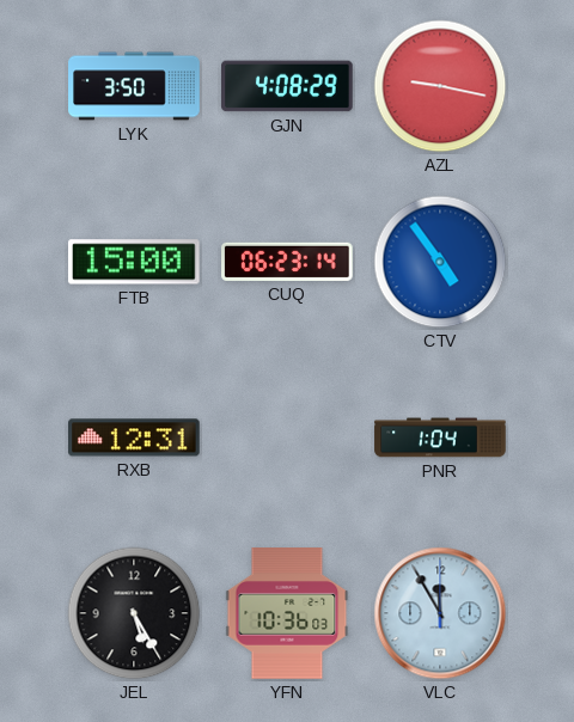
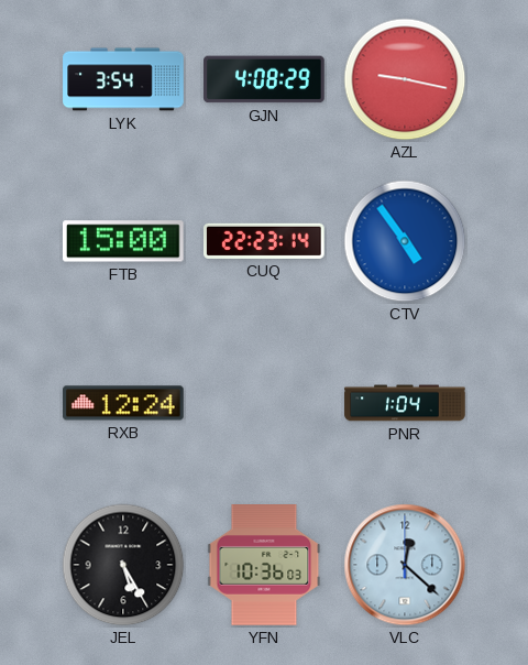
LYK: 3:50 -> 3:54
CUQ: 06:23 -> 22:23
RXB: 12:31 -> 12:24
VLC: 11:55 -> 12:22
